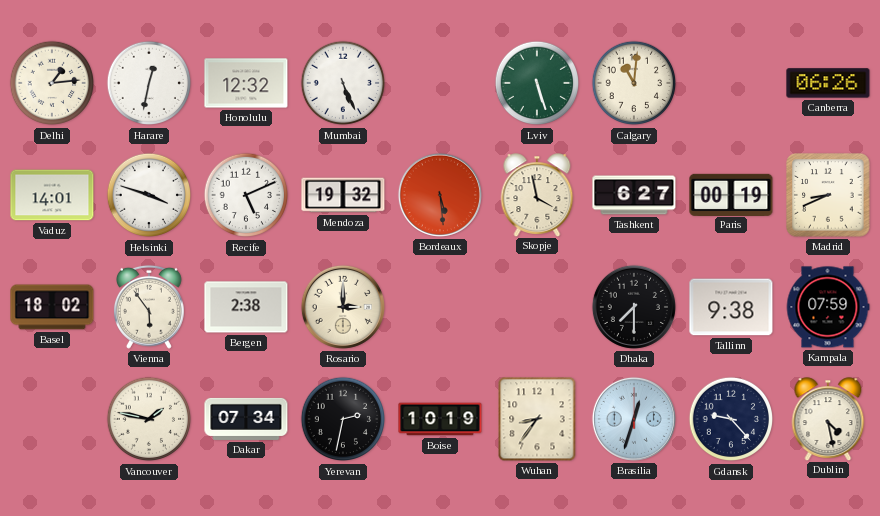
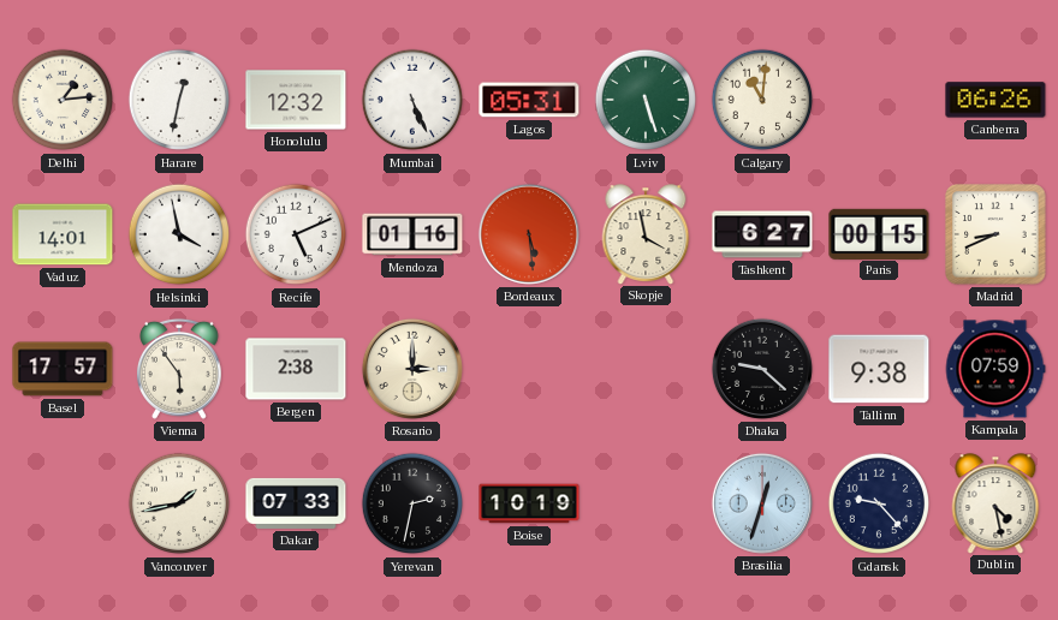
Lagos: none -> 05:31
Helsinki: 3:48 -> 3:58
Mendoza: 19:32 -> 01:16
Paris: 00:19 -> 00:15
Basel: 18:02 -> 17:57
Dhaka: 7:30 -> 9:22
Vancouver: 1:47 -> 1:43
Dakar: 07:34 -> 07:33
Wuhan: 8:36 -> none
